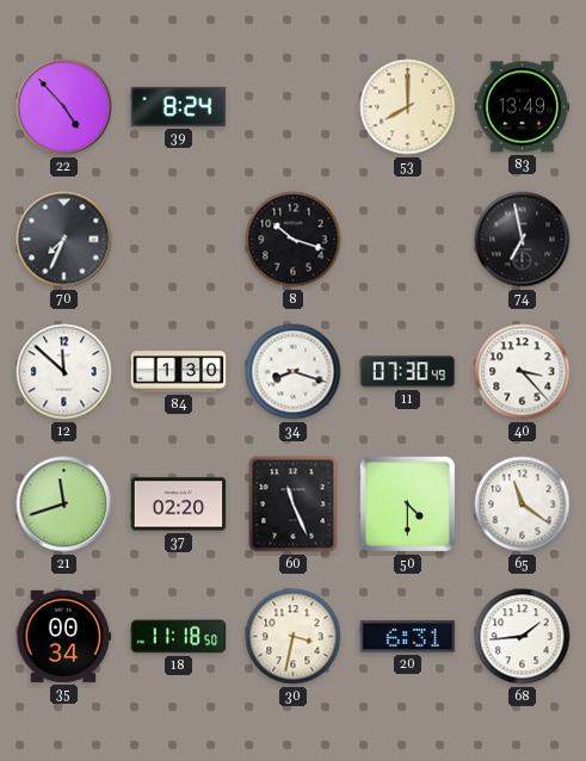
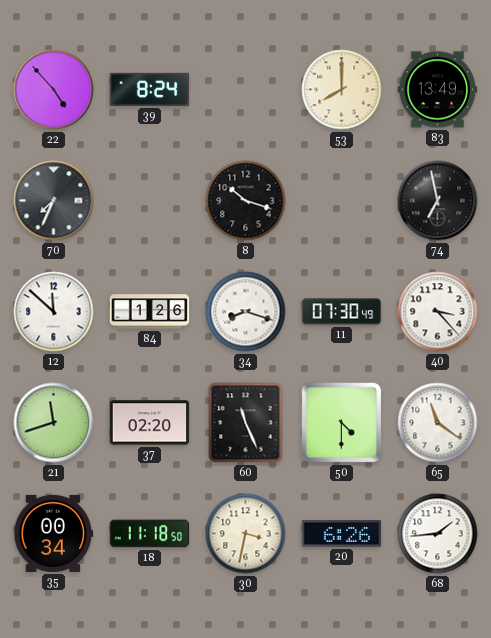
84: 1:30 -> 1:26
20: 6:31 -> 6:26
